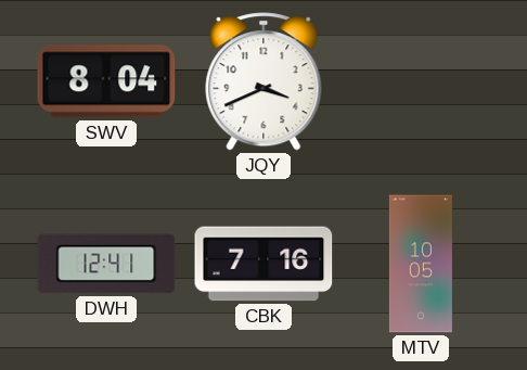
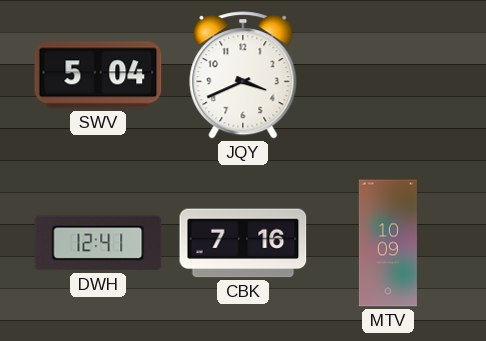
SWV: 8:04 -> 5:04
MTV: 10:05 -> 10:09
